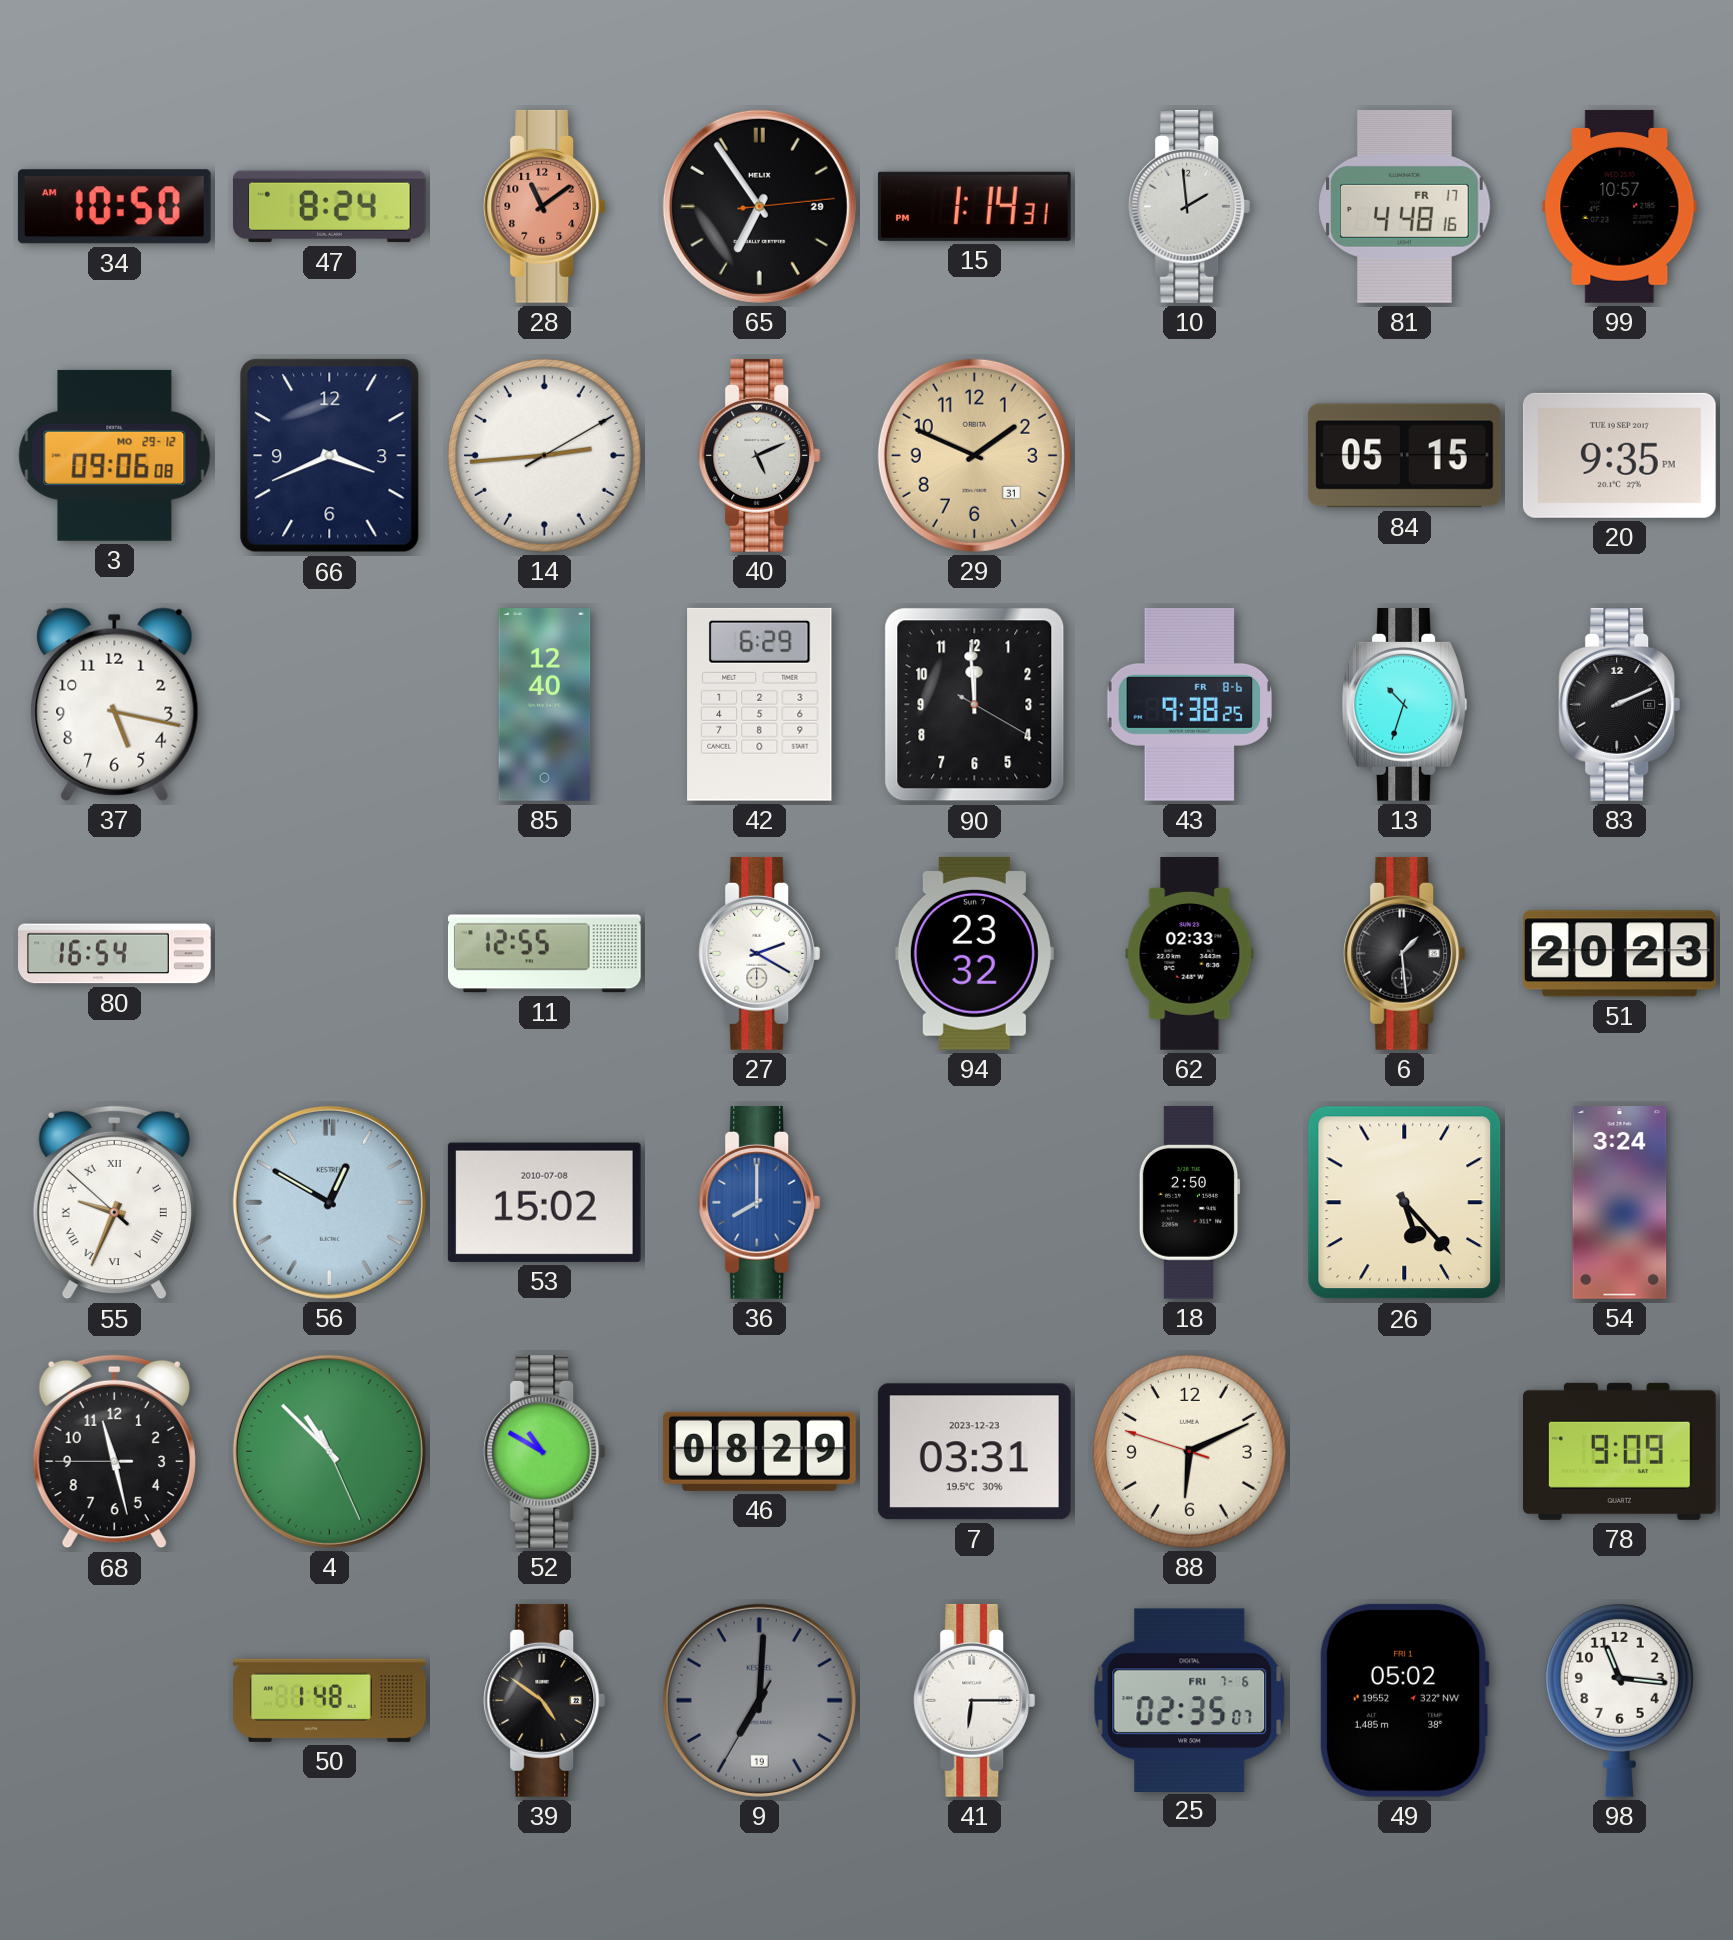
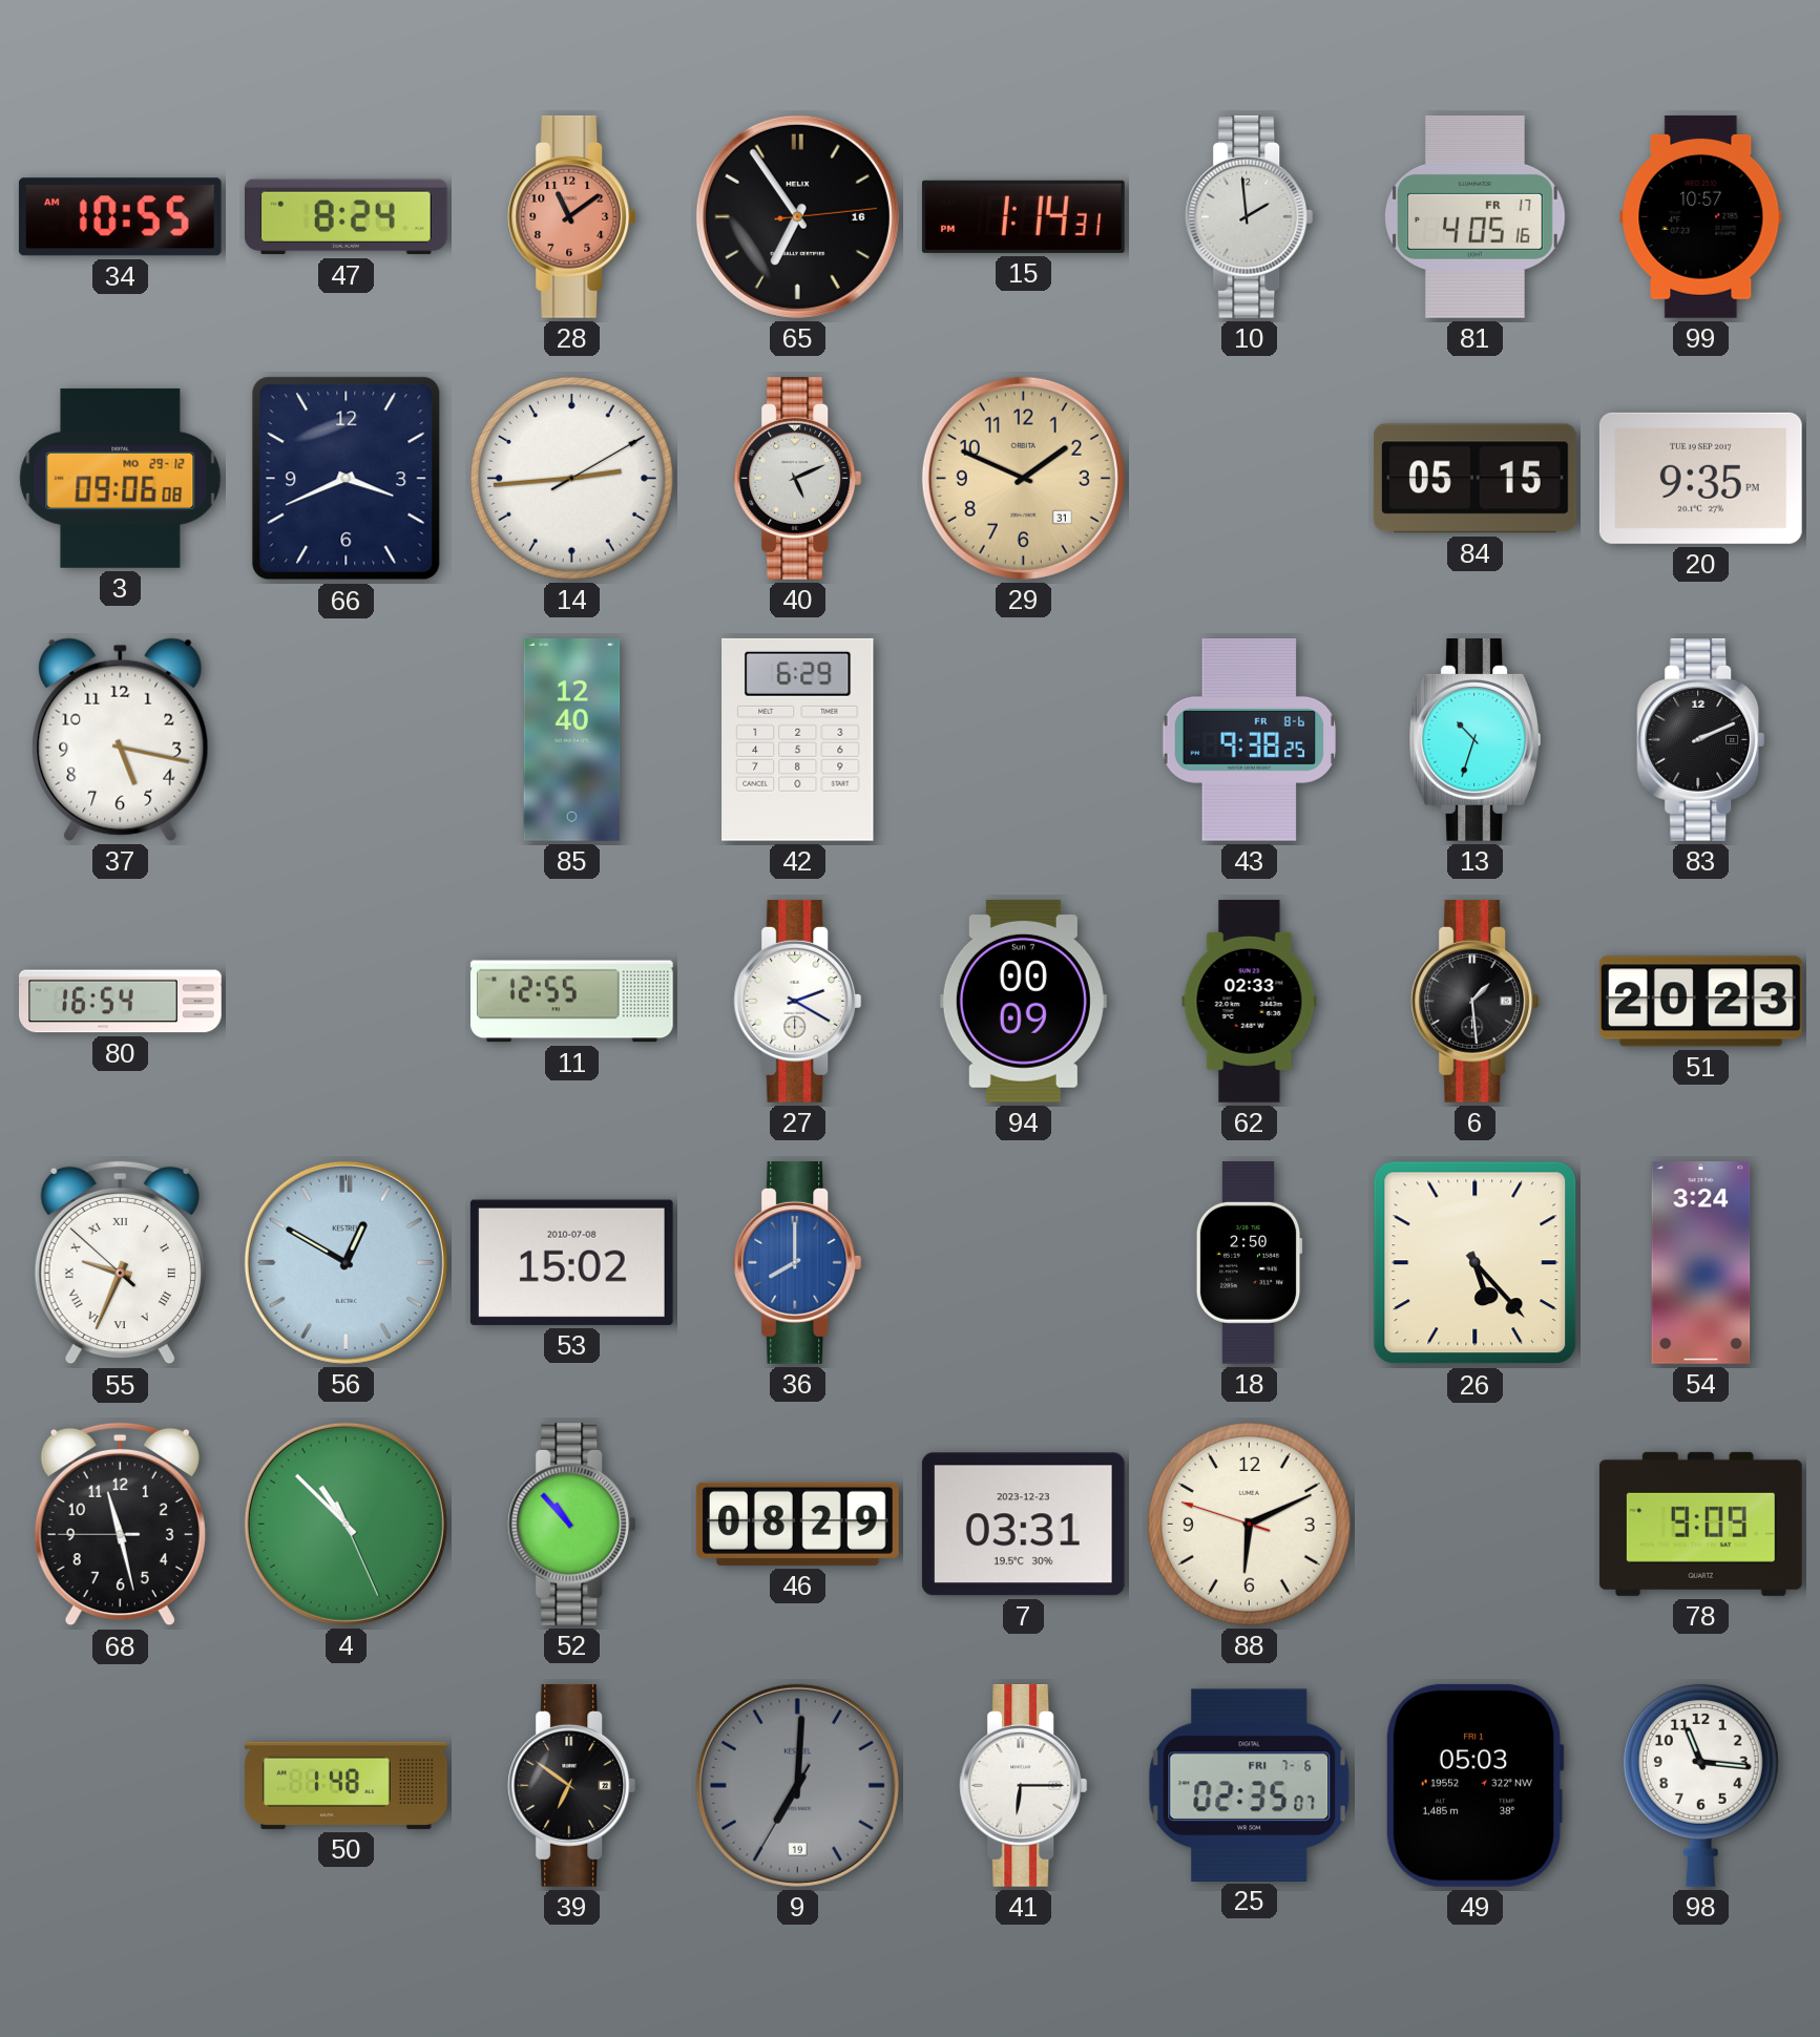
34: 10:50 -> 10:55
65 date: 29 -> 16
81: 4:48 -> 4:05
90: 11:59 -> none
94: 23:32 -> 00:09
52: 10:50 -> 10:53
39: 4:51 -> 6:51
49: 05:02 -> 05:03
